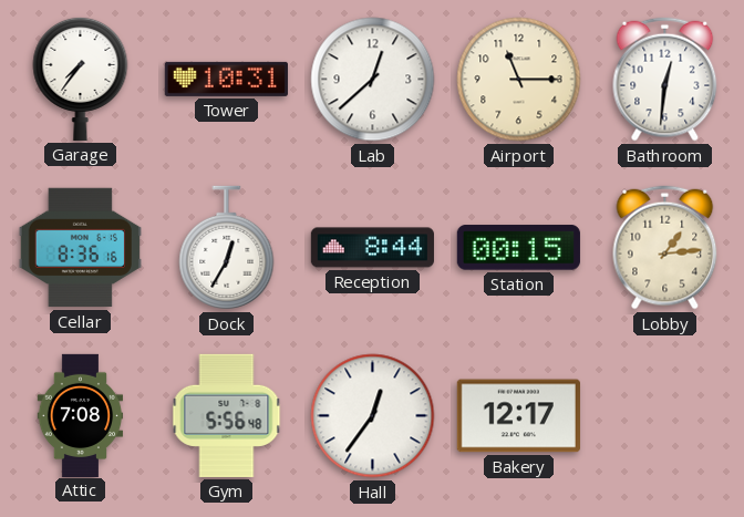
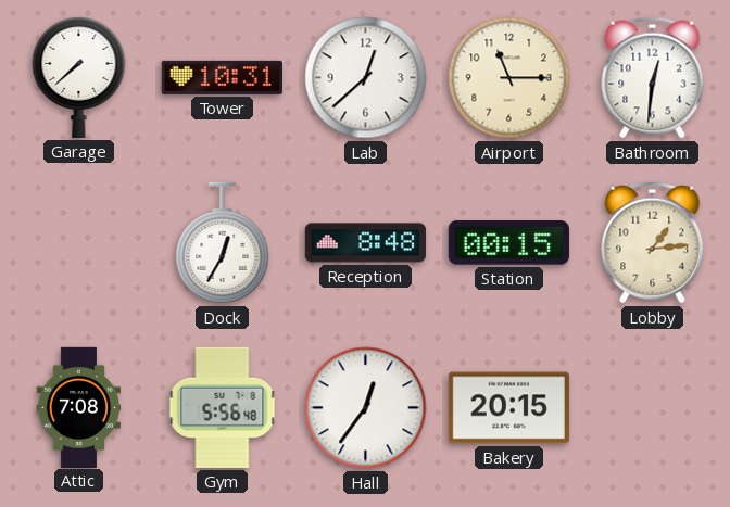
Garage: 7:36 -> 7:38
Cellar: 8:36 -> none
Reception: 8:44 -> 8:48
Bakery: 12:17 -> 20:15
